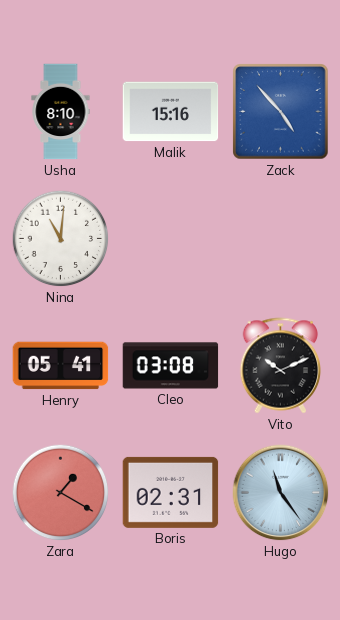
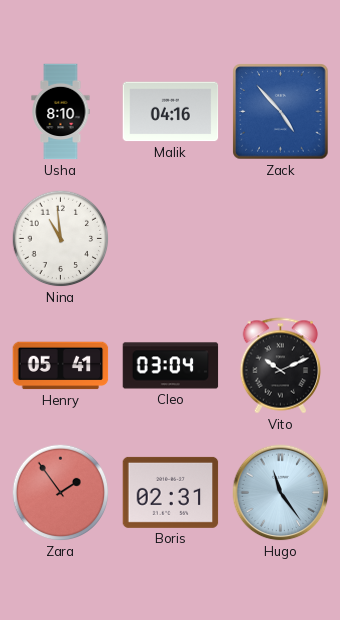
Malik: 15:16 -> 04:16
Nina: 11:01 -> 10:59
Cleo: 03:08 -> 03:04
Zara: 1:20 -> 1:54
